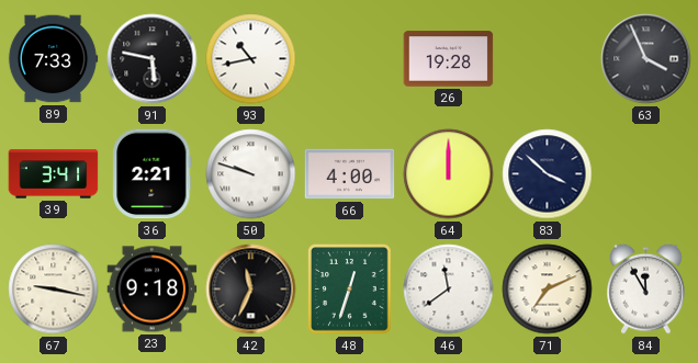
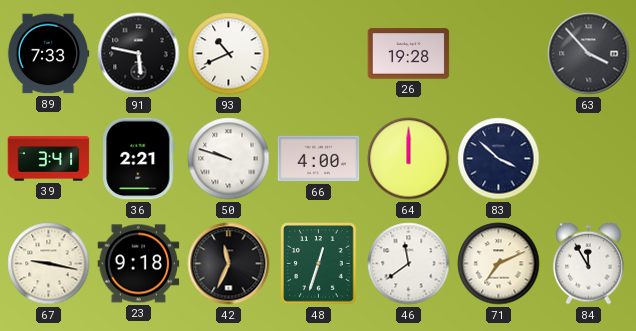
93: 10:43 -> 10:41
63: 3:56 -> 3:53
